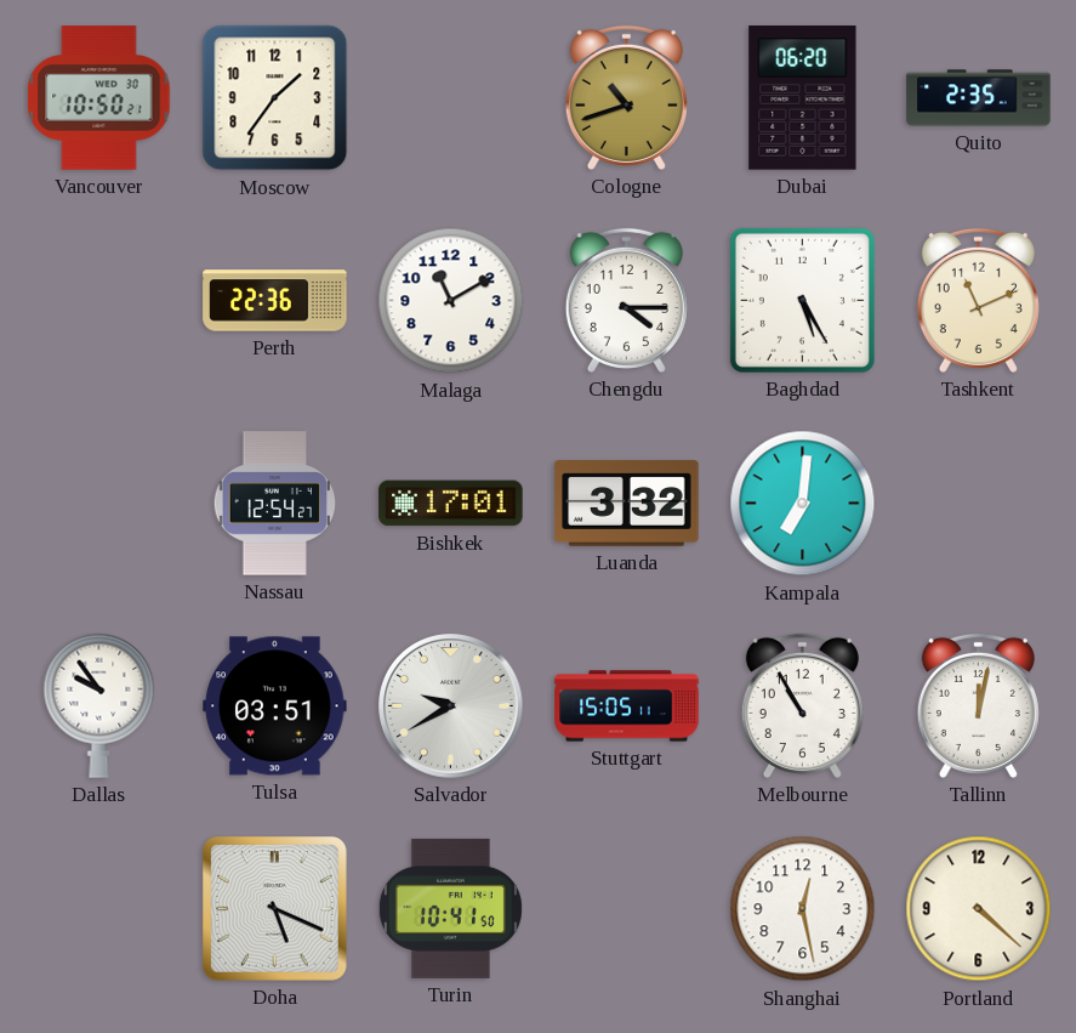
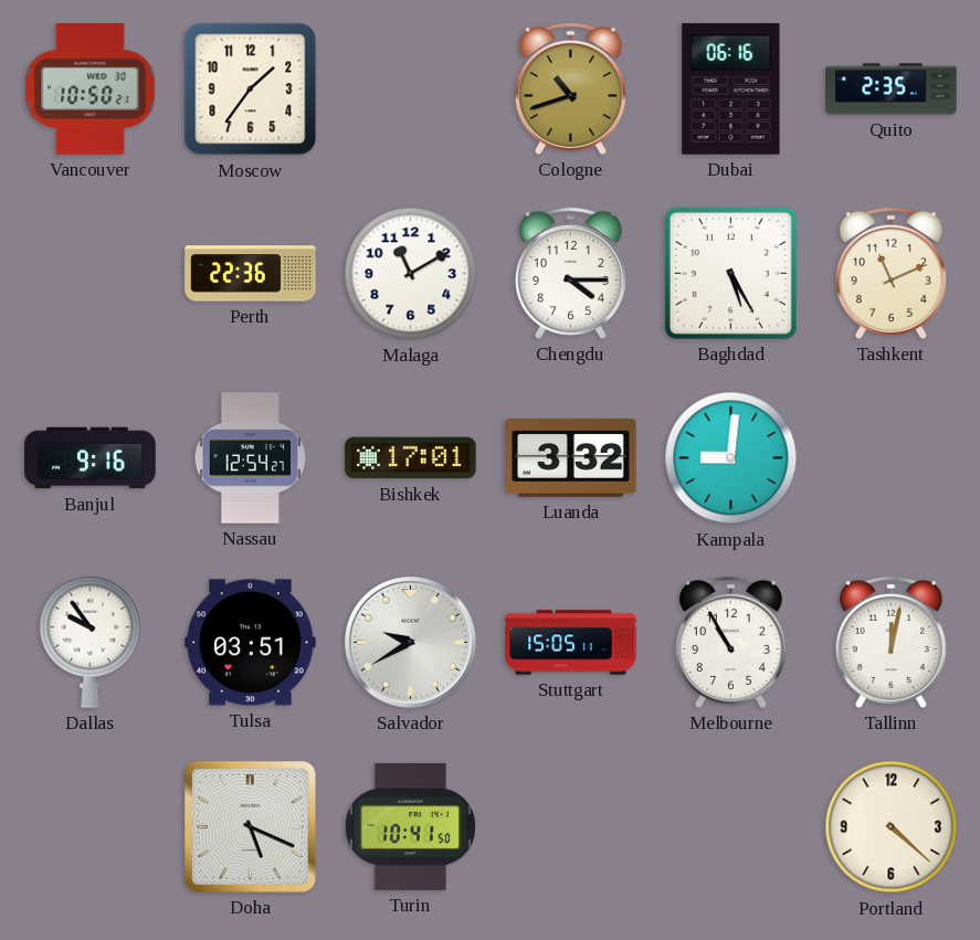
Dubai: 06:20 -> 06:16
Banjul: none -> 9:16
Kampala: 7:01 -> 9:01
Shanghai: 12:28 -> none
